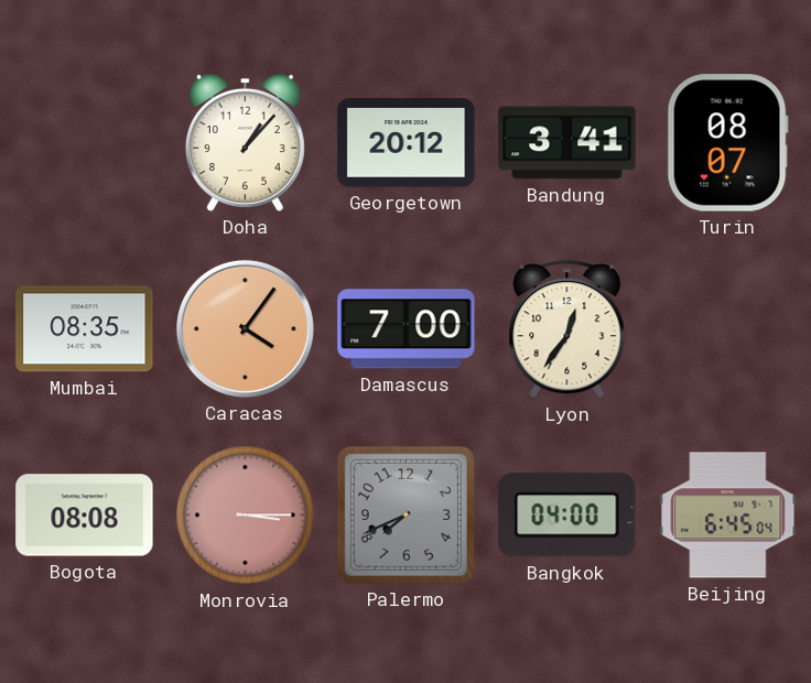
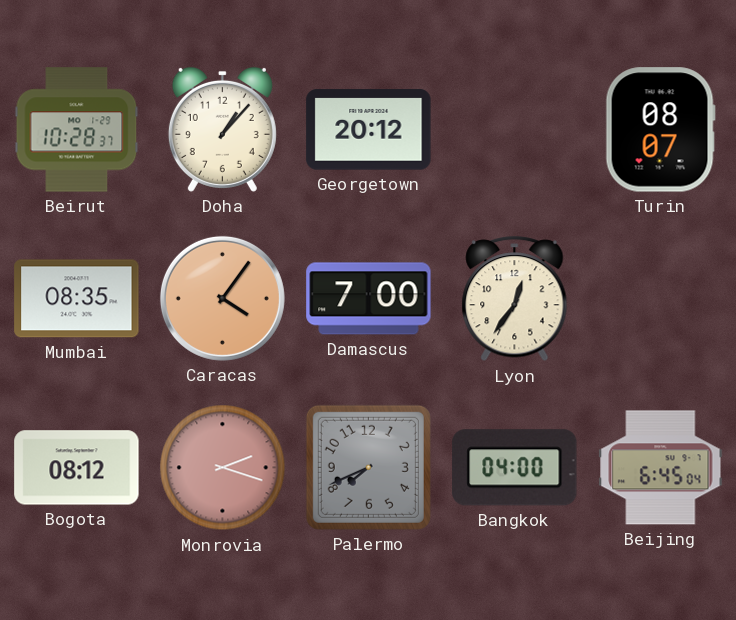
Beirut: none -> 10:28
Bandung: 3:41 -> none
Bogota: 08:08 -> 08:12
Monrovia: 3:15 -> 2:18
